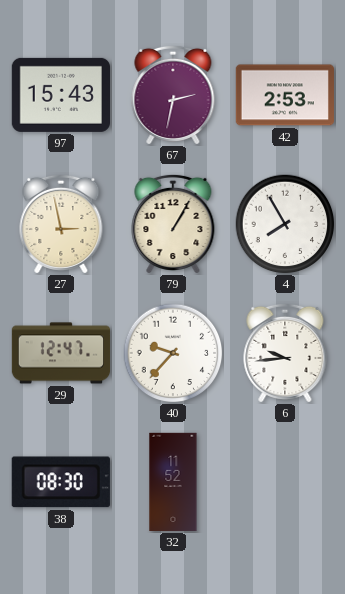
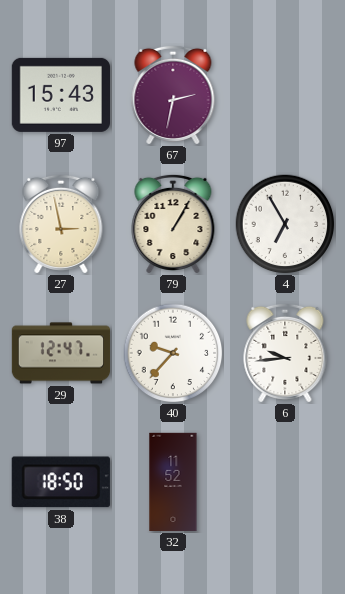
42: 2:53 -> none
4: 7:55 -> 6:55
38: 08:30 -> 18:50
